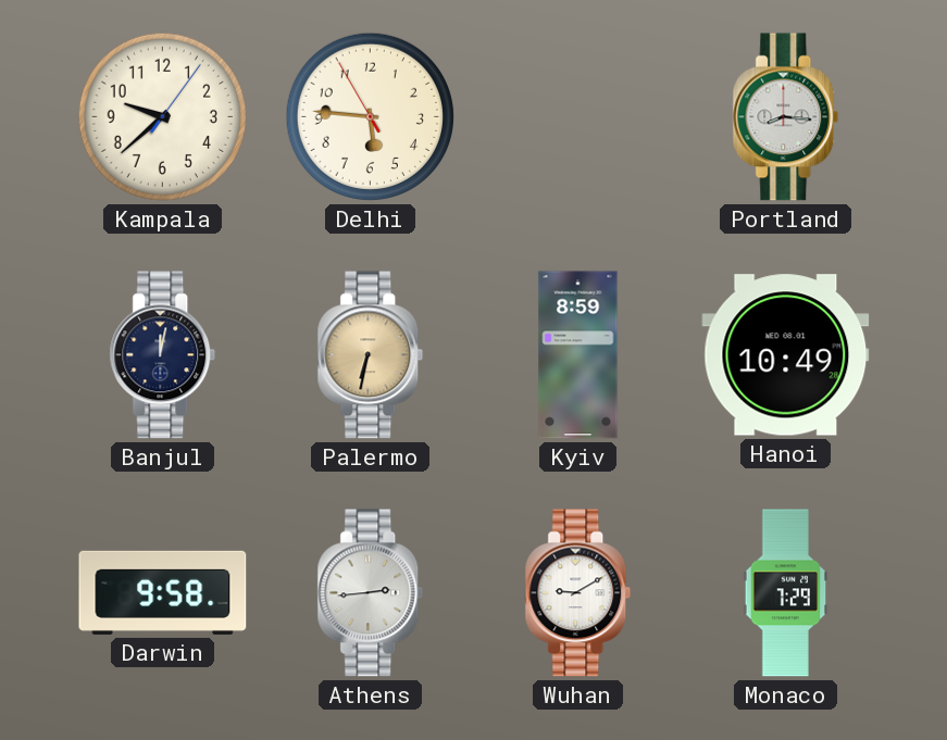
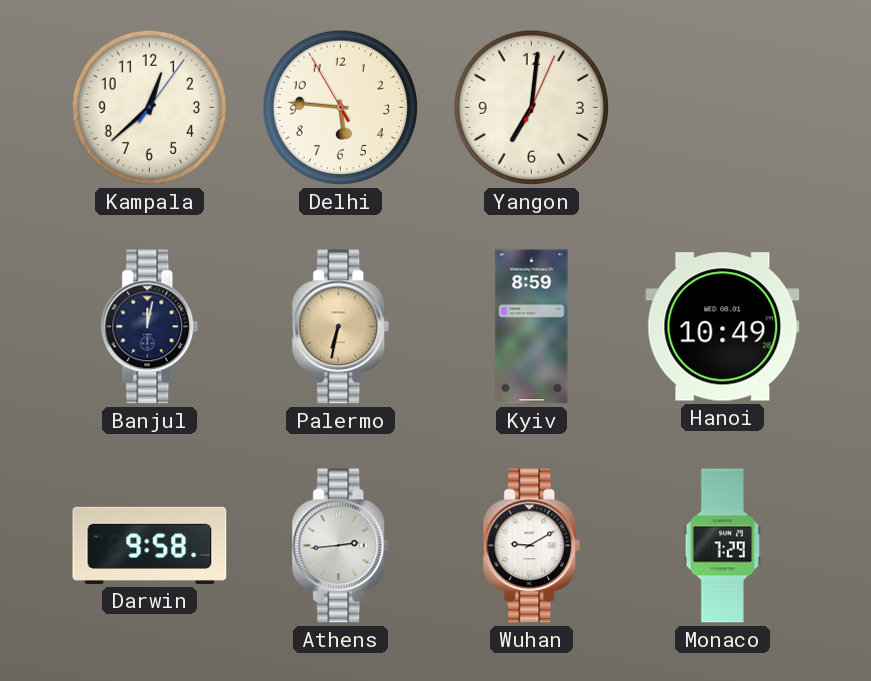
Kampala: 9:38 -> 12:38
Yangon: none -> 7:01
Portland: 8:16 -> none
